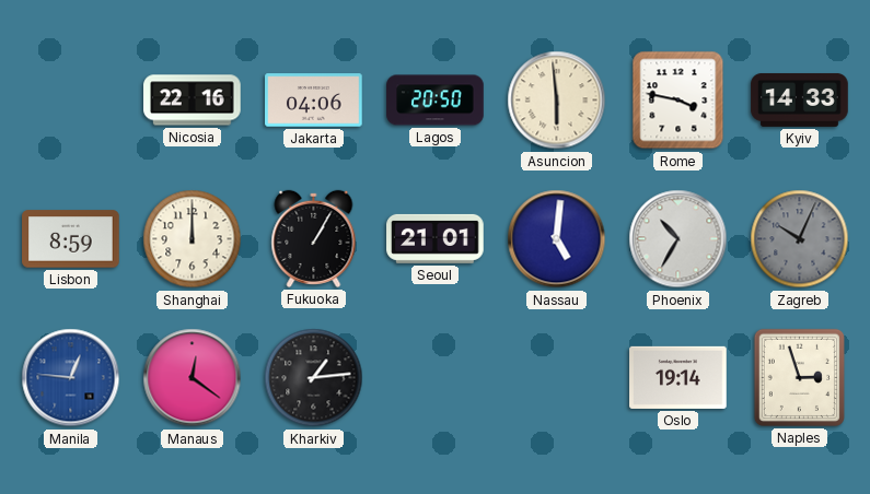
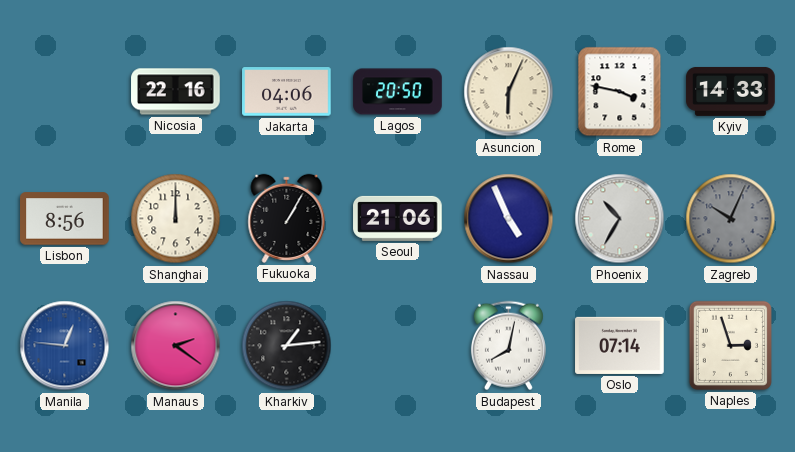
Asuncion: 5:59 -> 6:04
Lisbon: 8:59 -> 8:56
Seoul: 21:01 -> 21:06
Nassau: 5:01 -> 4:56
Manaus: 12:21 -> 2:21
Budapest: none -> 8:02
Oslo: 19:14 -> 07:14
